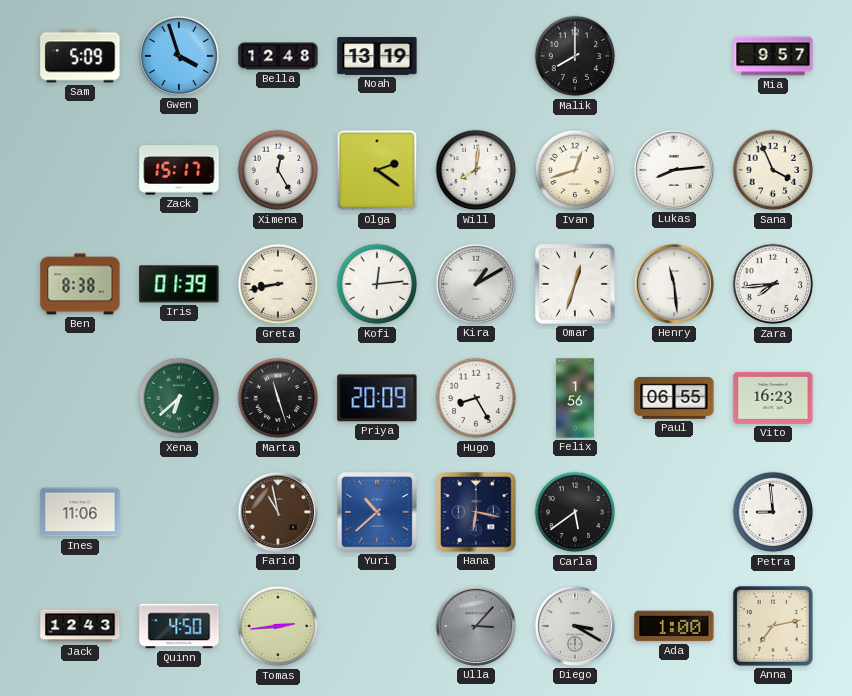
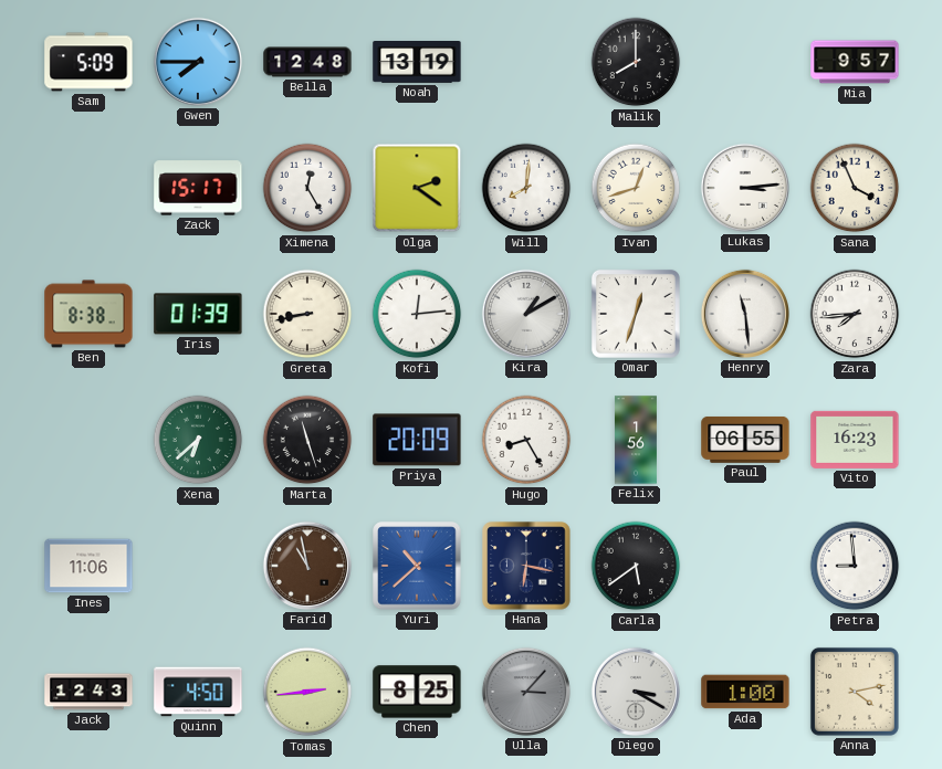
Gwen: 3:57 -> 7:45
Lukas: 8:14 -> 3:14
Chen: none -> 8:25
Anna: 7:13 -> 4:13
